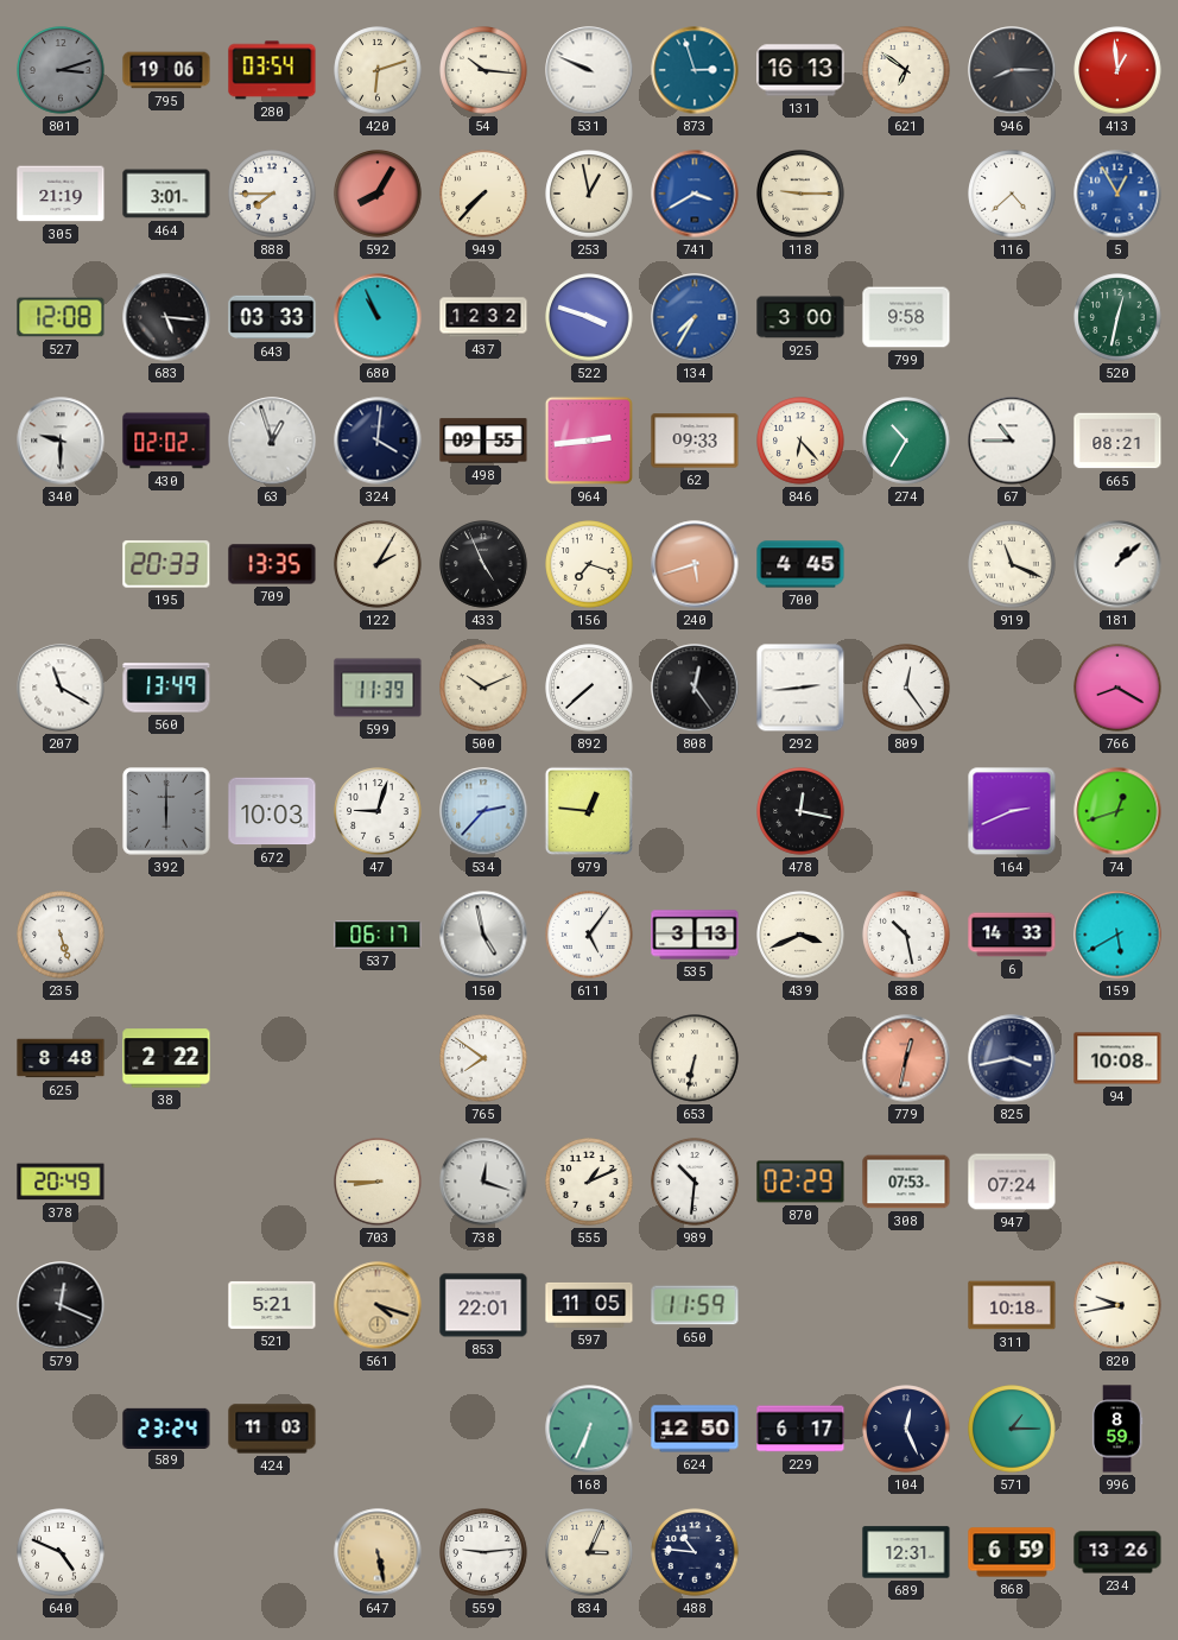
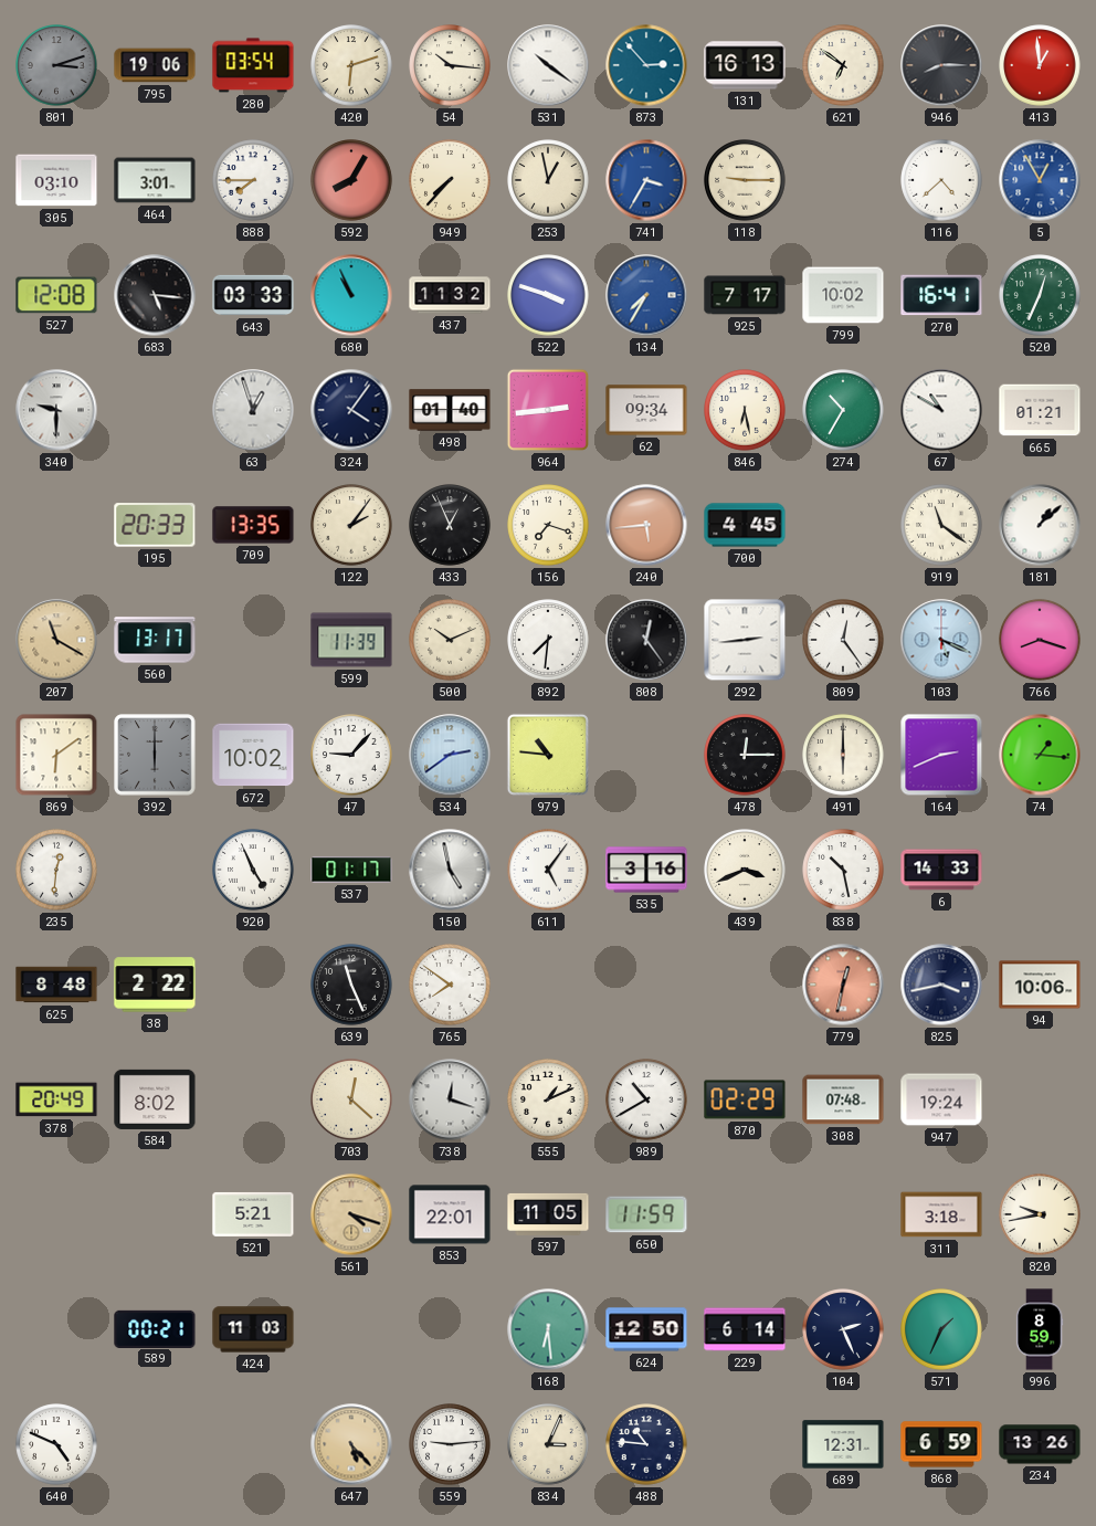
531: 9:49 -> 10:21
873: 2:57 -> 2:53
305: 21:19 -> 03:10
741: 3:40 -> 3:35
437: 12:32 -> 11:32
925: 3:00 -> 7:17
799: 9:58 -> 10:02
270: none -> 16:41
520: 12:32 -> 12:34
430: 02:02 -> none
324: 4:01 -> 4:06
498: 09:55 -> 01:40
62: 09:33 -> 09:34
846: 6:23 -> 6:28
67: 10:45 -> 10:50
665: 08:21 -> 01:21
122: 2:05 -> 2:06
433: 4:56 -> 12:56
240: 5:42 -> 5:44
919: 11:19 -> 11:21
207 dial: white -> champagne
560: 13:49 -> 13:17
892: 7:38 -> 7:31
103: none -> 5:19
766: 8:20 -> 8:18
869: none -> 6:09
672: 10:03 -> 10:02
47: 9:03 -> 9:07
534: 2:37 -> 2:39
979: 12:46 -> 10:46
478: 12:17 -> 12:15
491: none -> 6:00
74: 12:42 -> 1:16
235: 5:27 -> 12:31
920: none -> 4:56
537: 06:17 -> 01:17
535: 3:13 -> 3:16
159: 5:40 -> none
639: none -> 11:26
653: 6:32 -> none
94: 10:08 -> 10:06
584: none -> 8:02
703: 8:45 -> 12:22
989: 10:31 -> 10:40
308: 07:53 -> 07:48
947: 07:24 -> 19:24
579: 12:19 -> none
311: 10:18 -> 3:18
589: 23:24 -> 00:21
168: 6:34 -> 6:29
229: 6:17 -> 6:14
104: 12:26 -> 2:26
571: 1:15 -> 1:34
647: 5:28 -> 5:23
